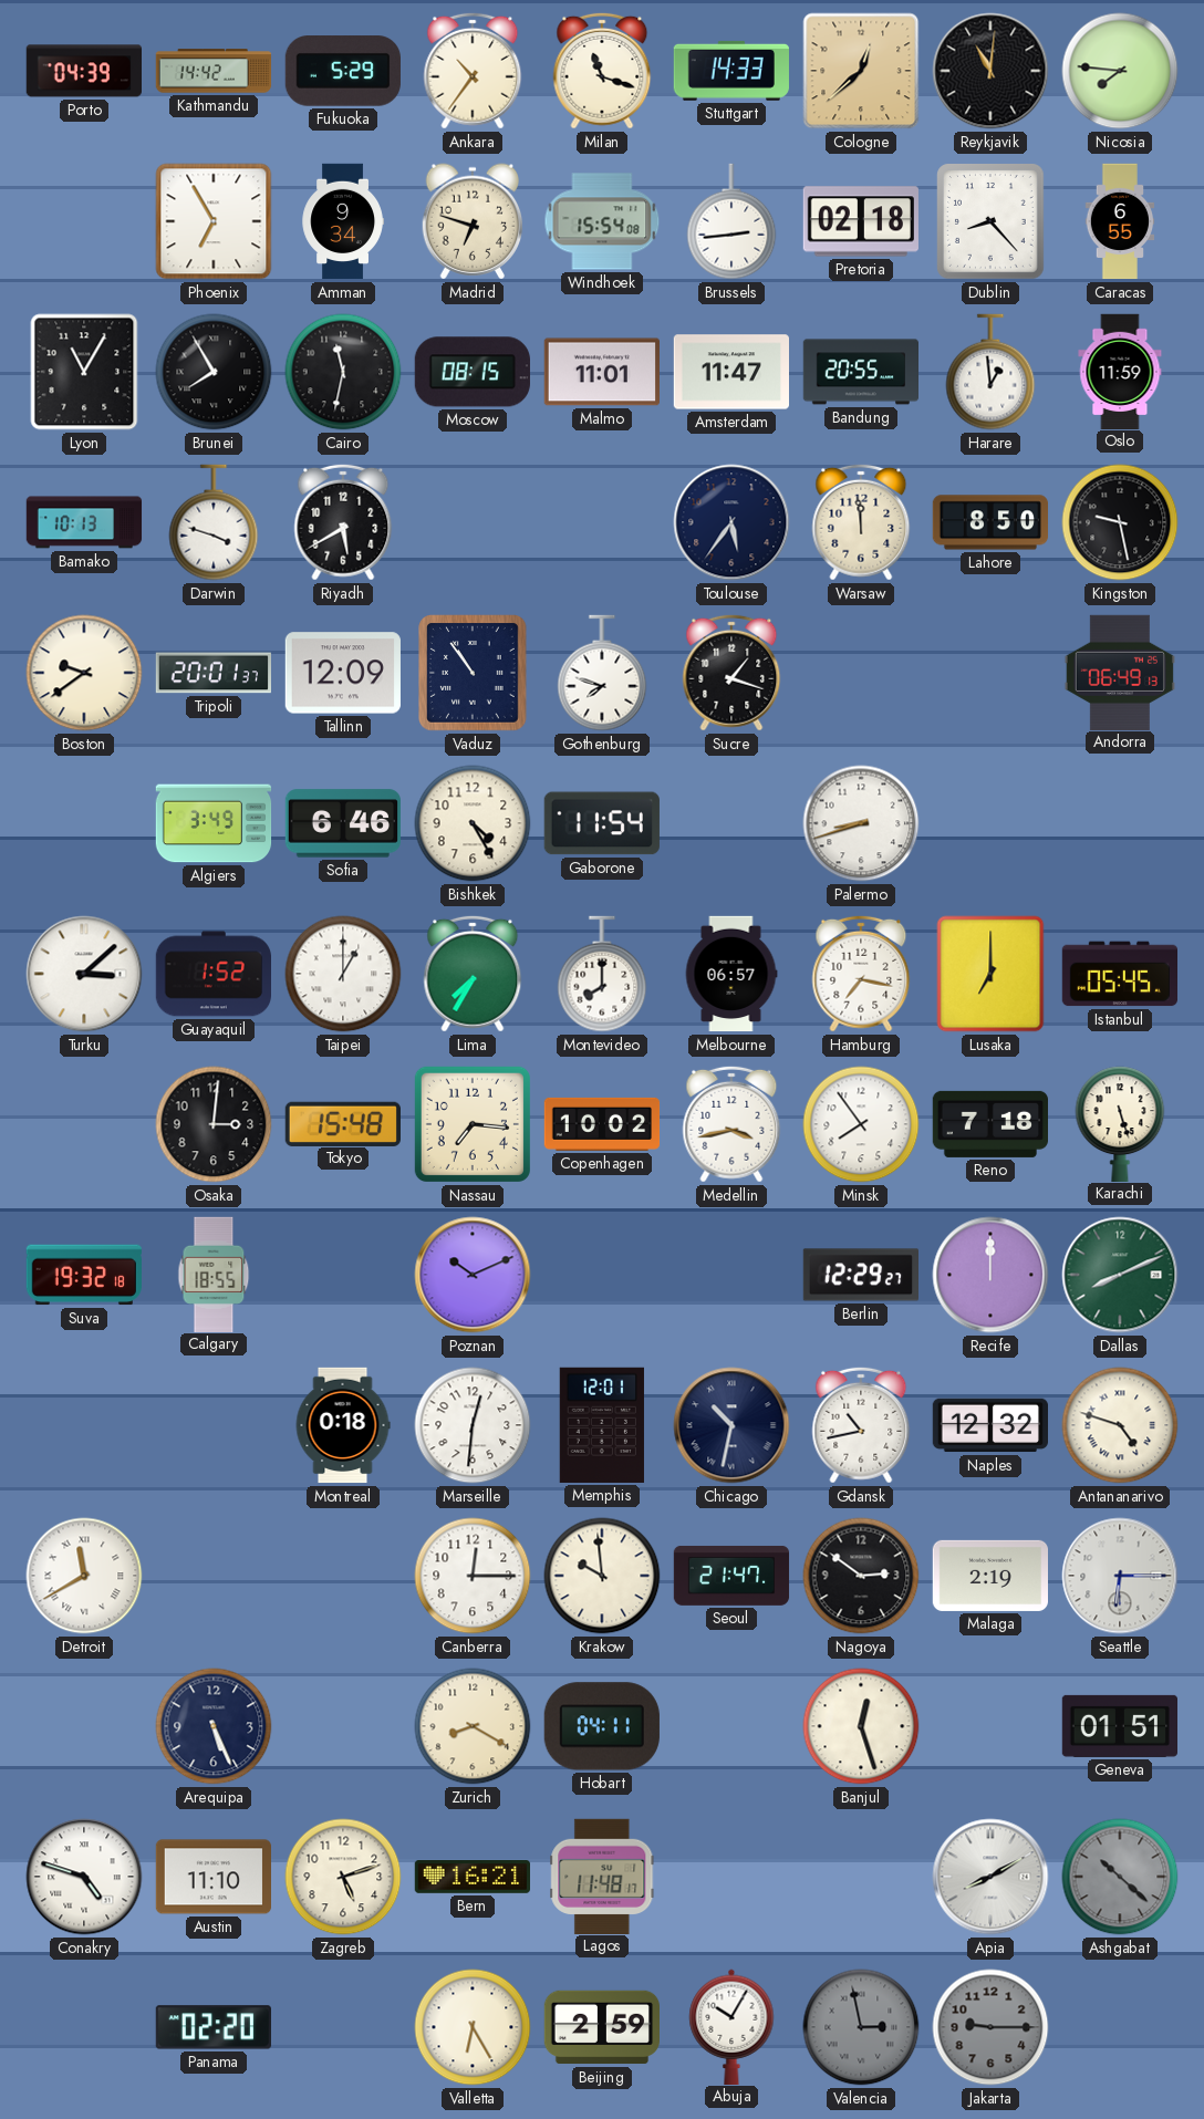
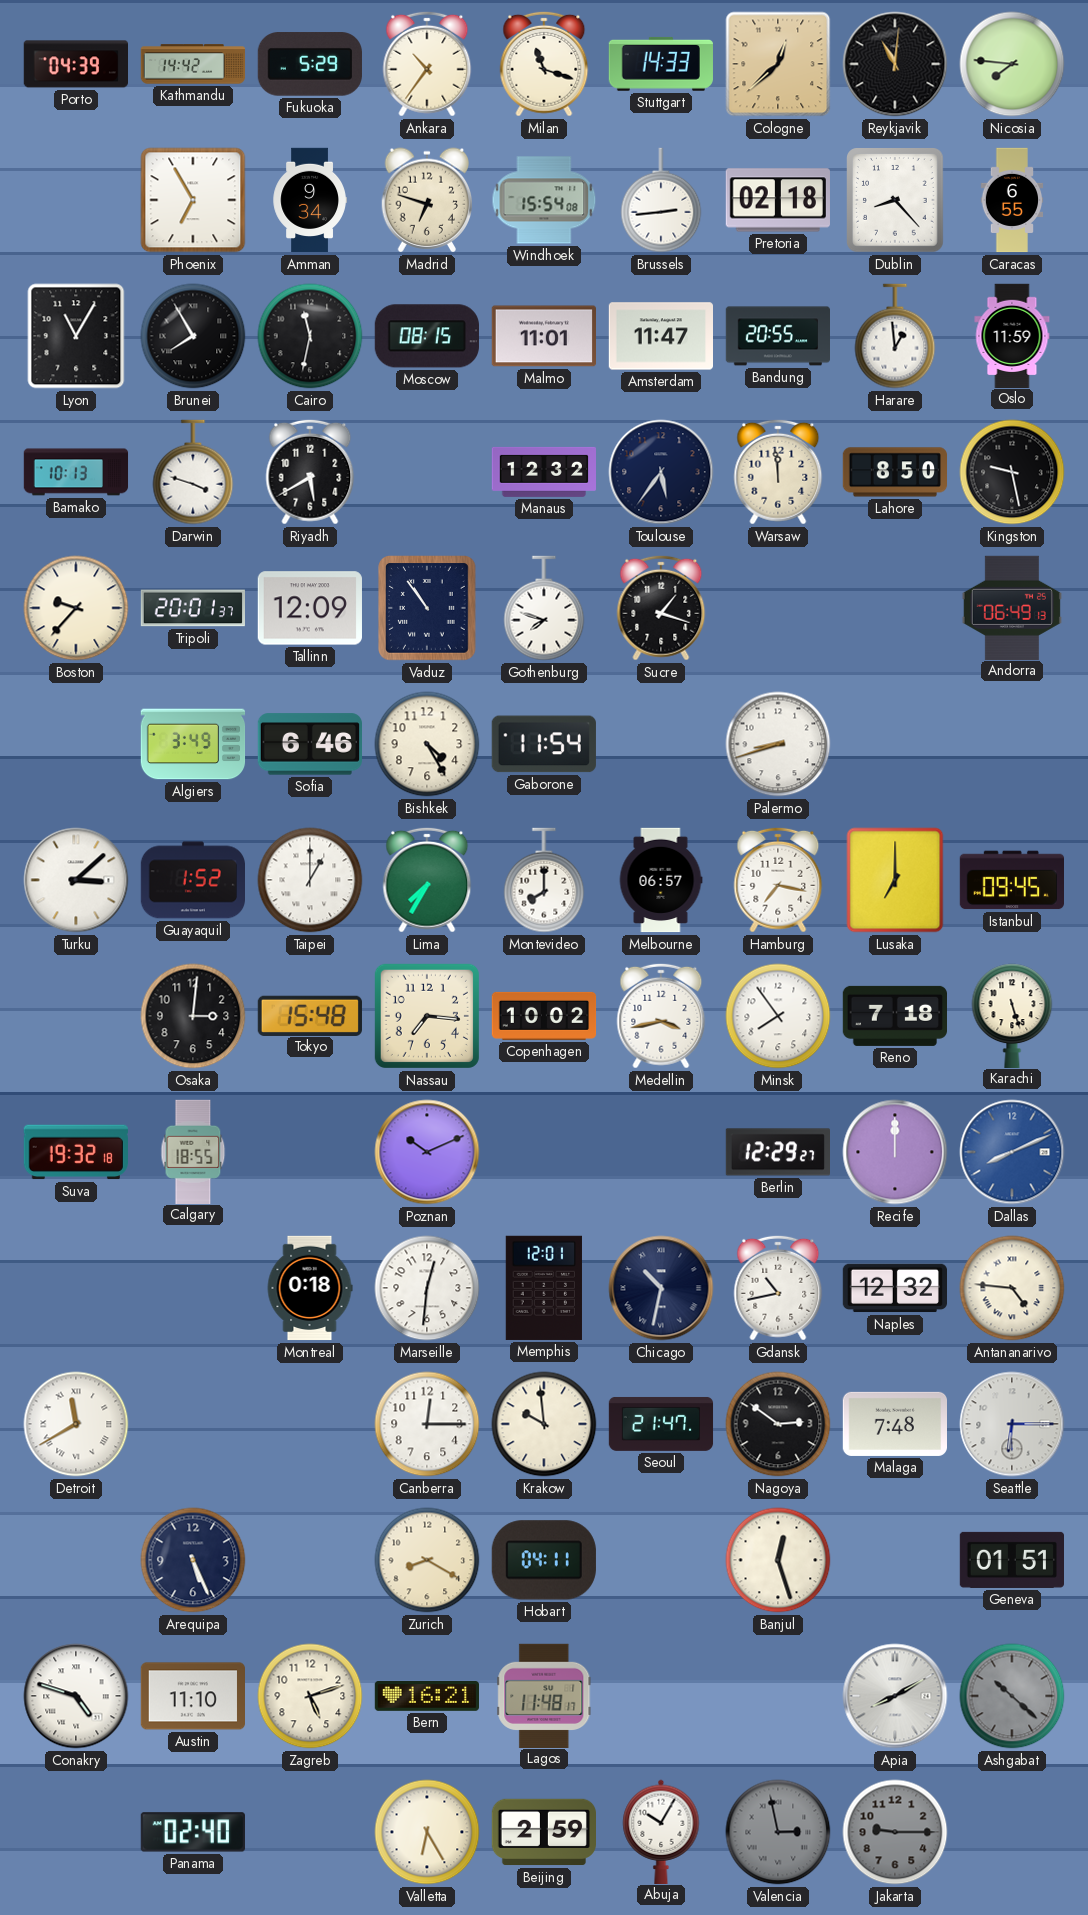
Manaus: none -> 12:32
Boston: 9:39 -> 9:37
Istanbul: 05:45 -> 09:45
Dallas dial: green -> blue
Antananarivo: 4:48 -> 4:46
Malaga: 2:19 -> 7:48
Panama: 02:20 -> 02:40
